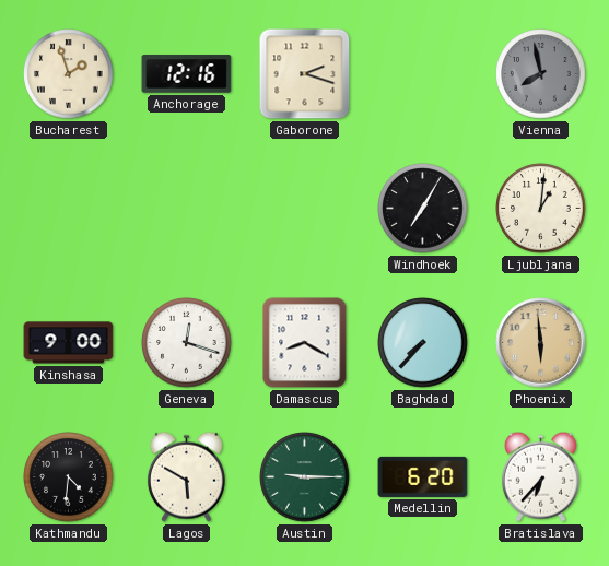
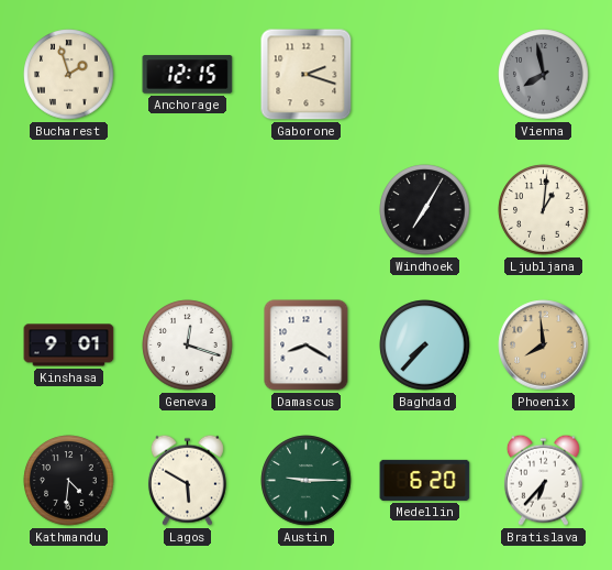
Anchorage: 12:16 -> 12:15
Kinshasa: 9:00 -> 9:01
Phoenix: 5:59 -> 7:59
